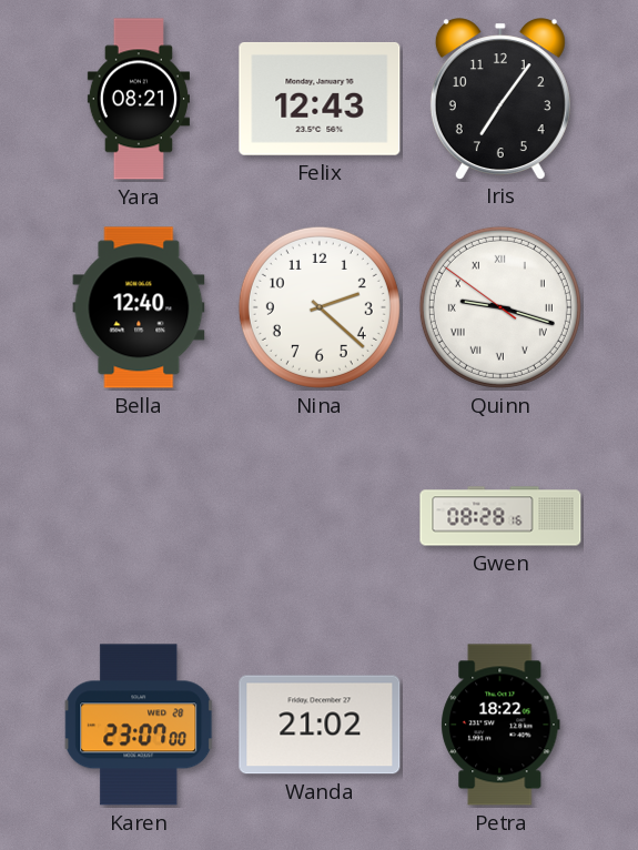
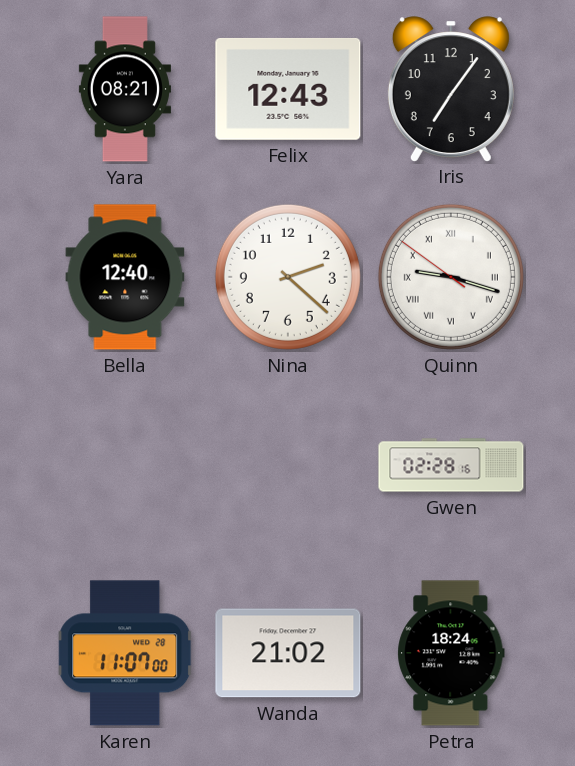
Gwen: 08:28 -> 02:28
Karen: 23:07 -> 11:07
Petra: 18:22 -> 18:24
